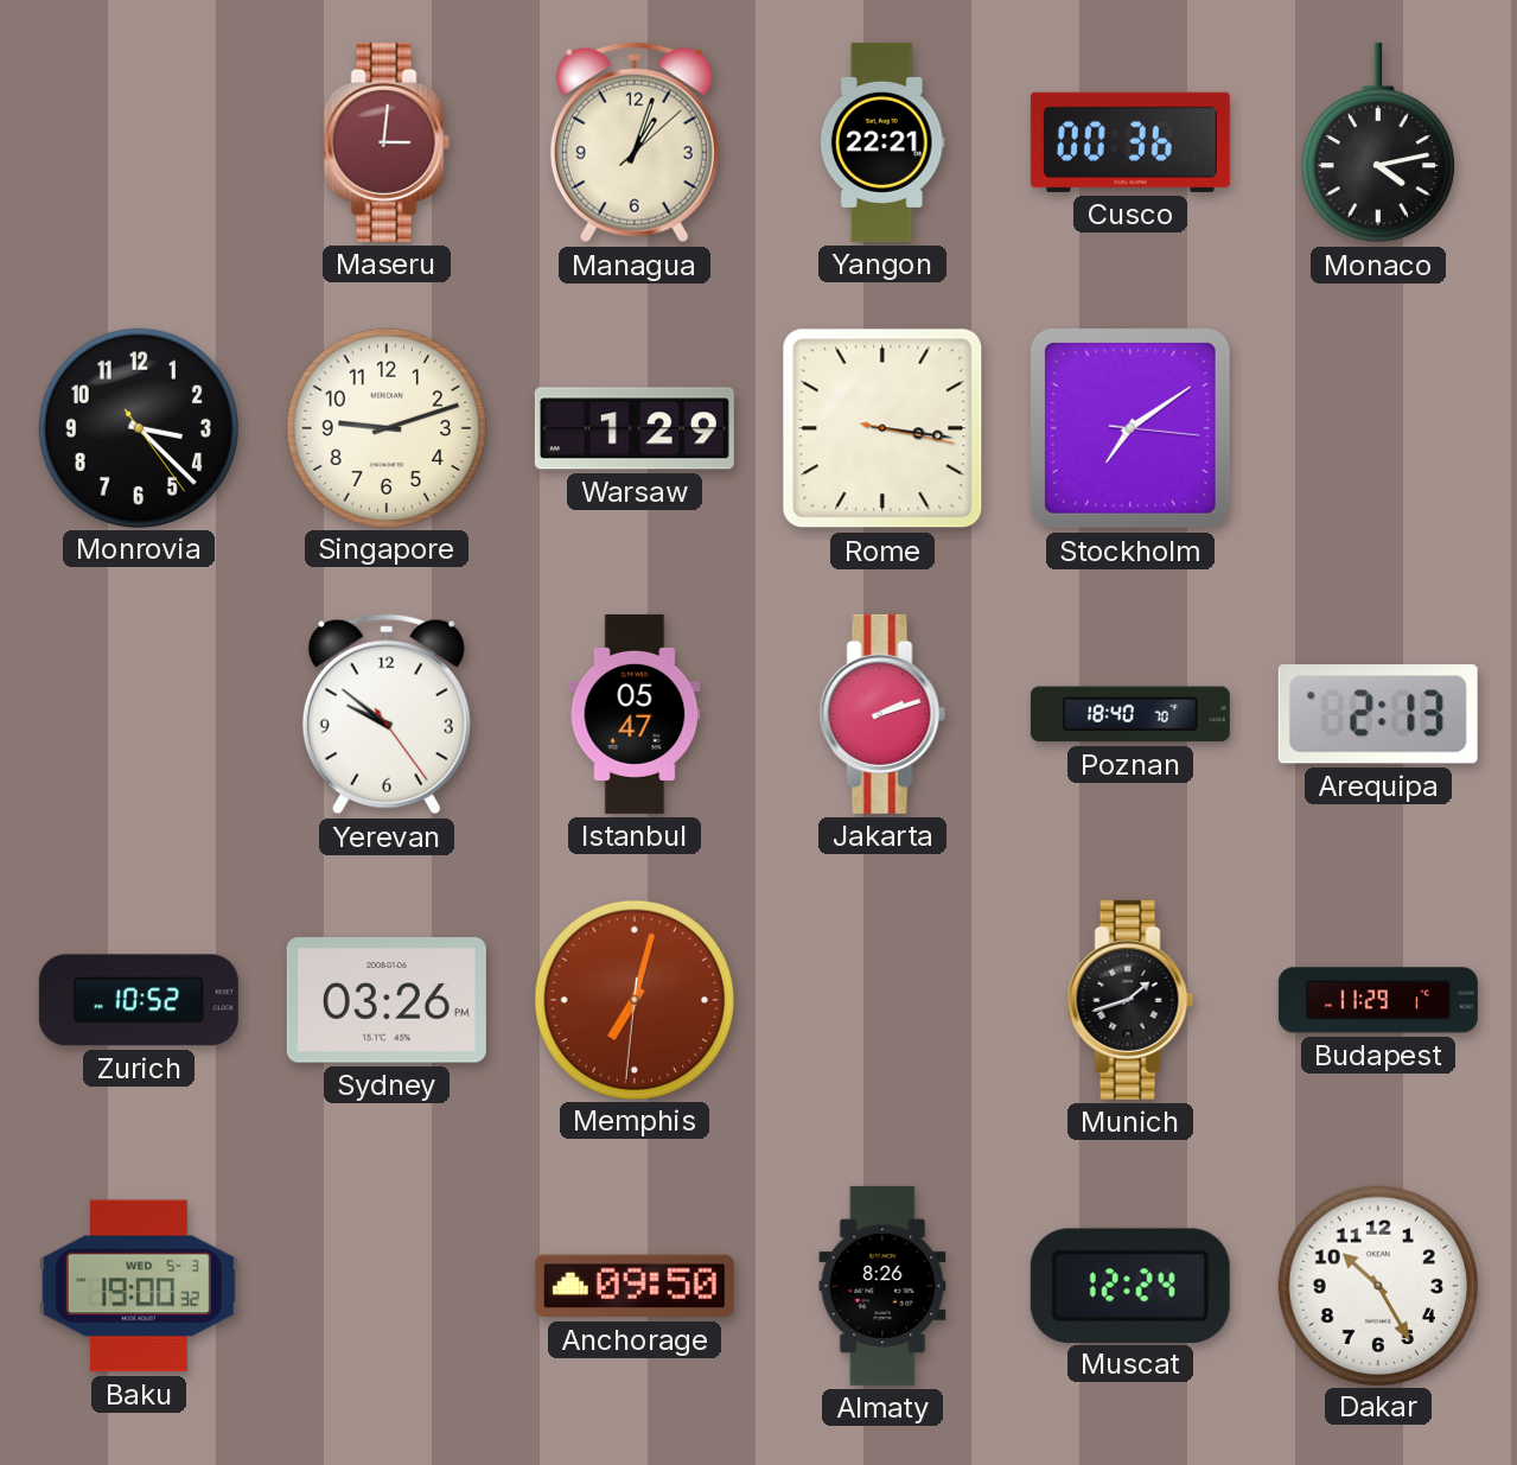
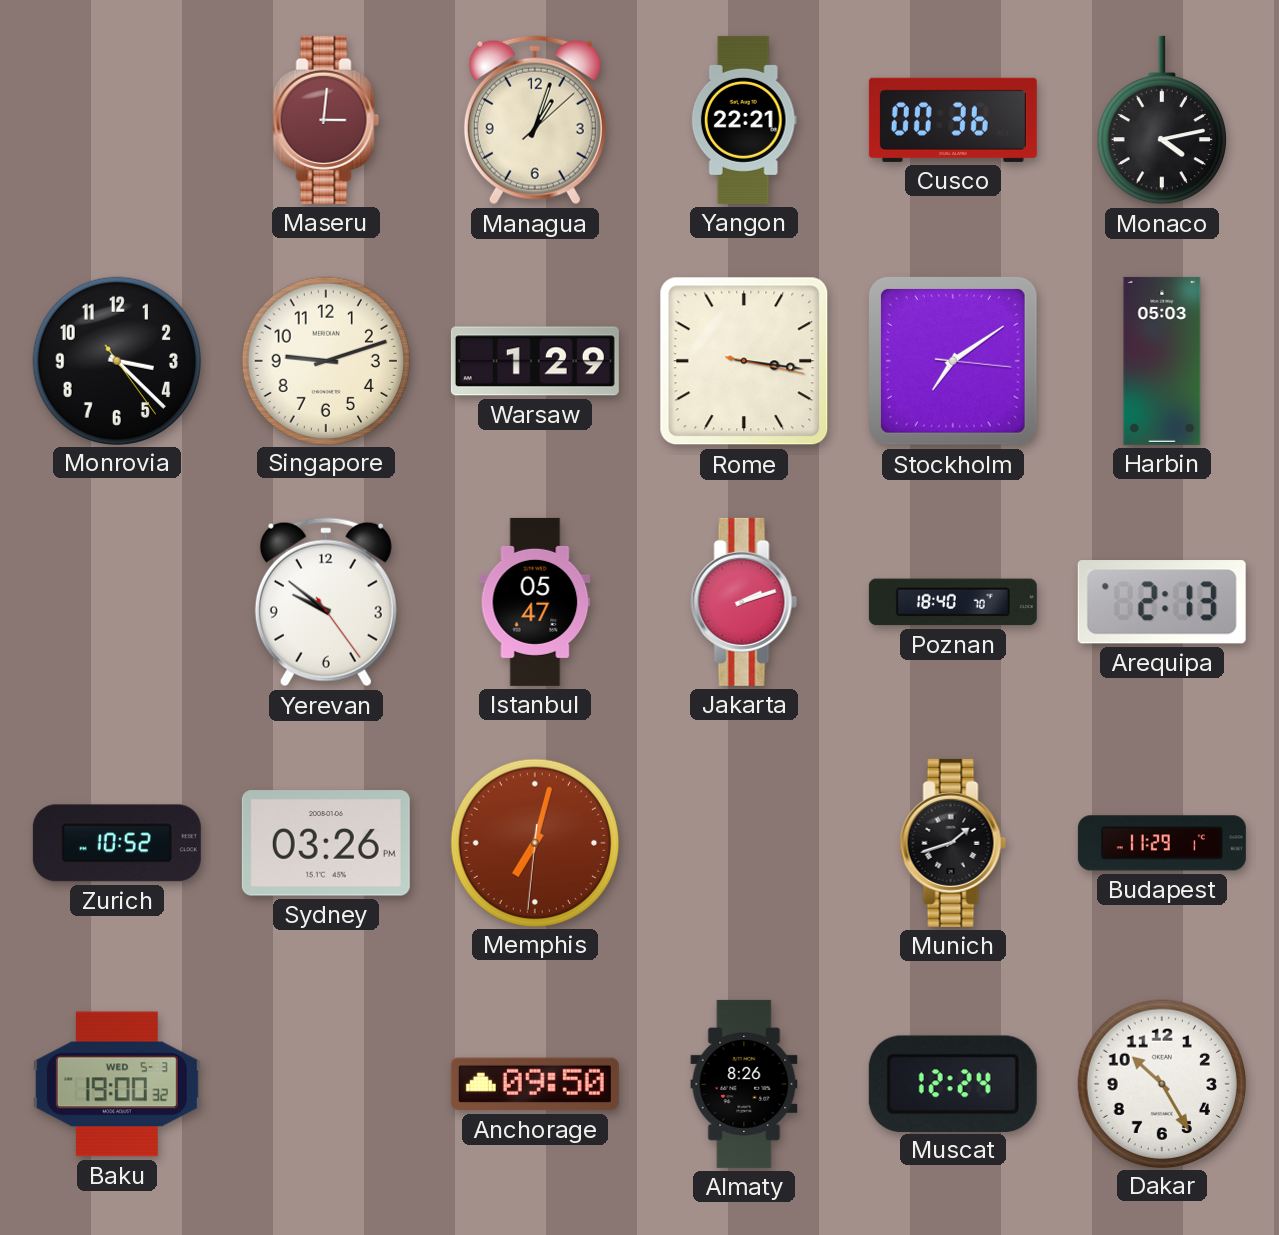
Harbin: none -> 05:03
